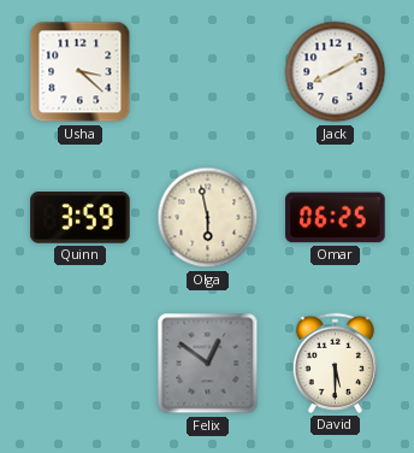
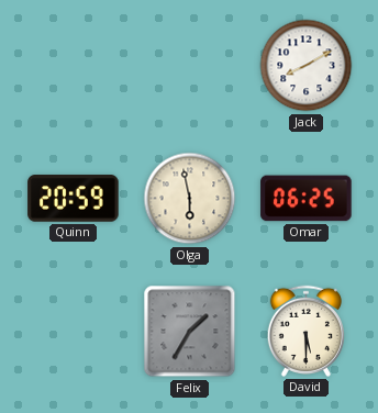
Usha: 3:22 -> none
Quinn: 3:59 -> 20:59
Felix: 12:51 -> 1:35
